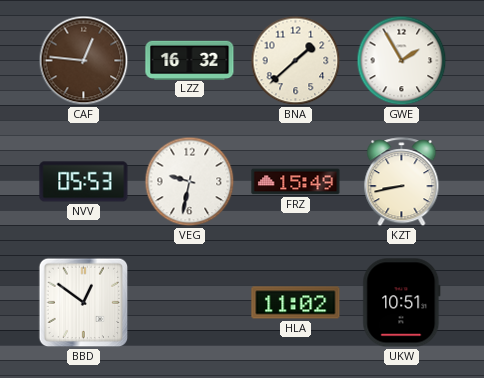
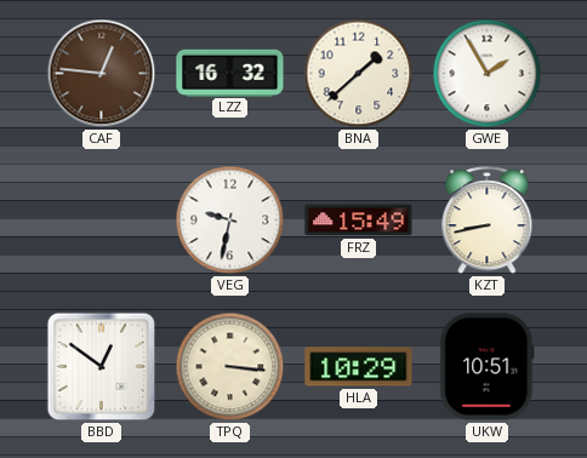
NVV: 05:53 -> none
TPQ: none -> 3:16
HLA: 11:02 -> 10:29
